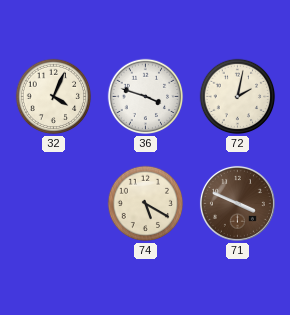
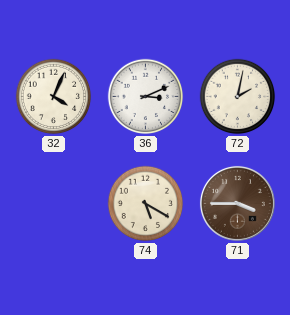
36: 3:48 -> 3:11
71: 3:49 -> 3:45
